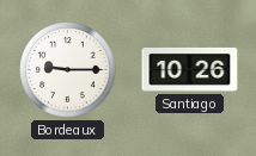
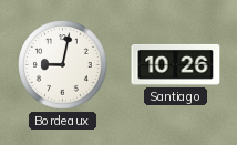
Bordeaux: 9:15 -> 9:02
